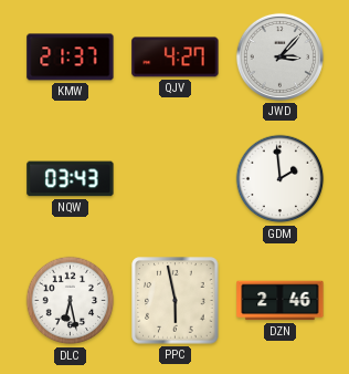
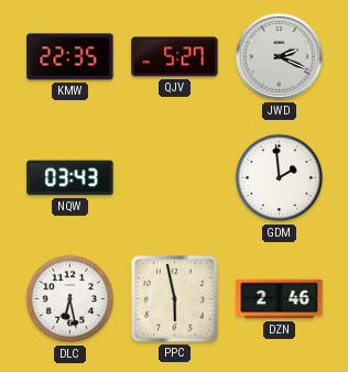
KMW: 21:37 -> 22:35
QJV: 4:27 -> 5:27
JWD: 3:07 -> 2:19
